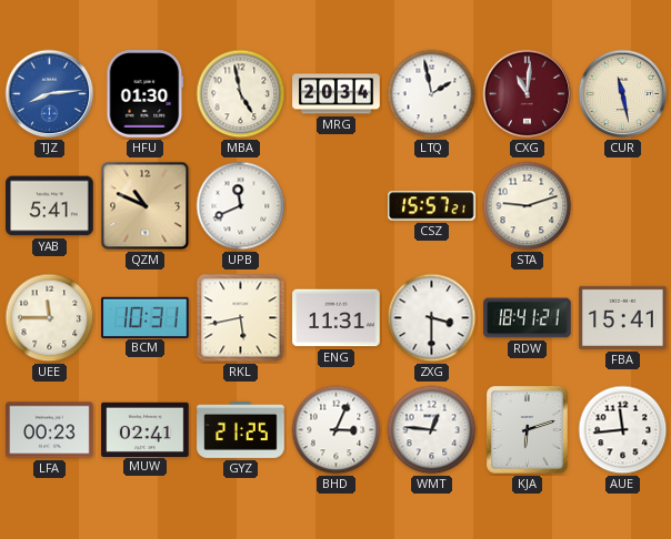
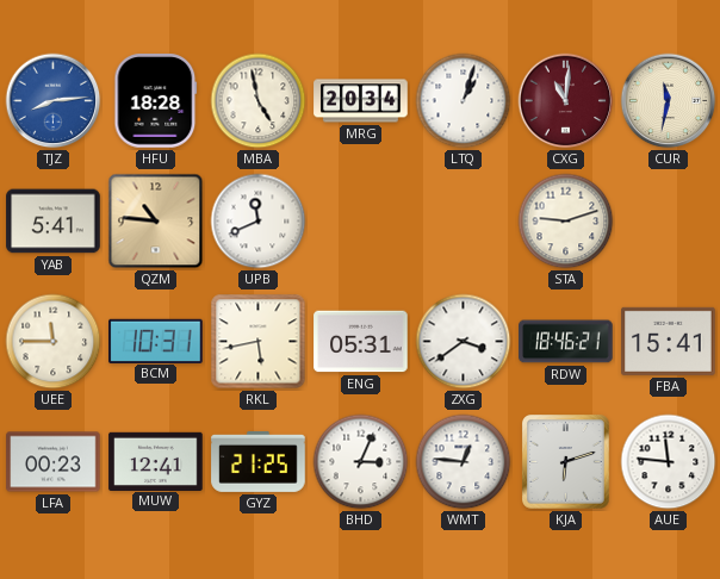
HFU: 01:30 -> 18:28
LTQ: 1:58 -> 1:03
CUR: 11:28 -> 11:32
QZM: 10:49 -> 10:46
CSZ: 15:57 -> none
ENG: 11:31 -> 05:31
ZXG: 3:30 -> 3:39
RDW: 18:41 -> 18:46
MUW: 02:41 -> 12:41
AUE: 11:44 -> 11:46
